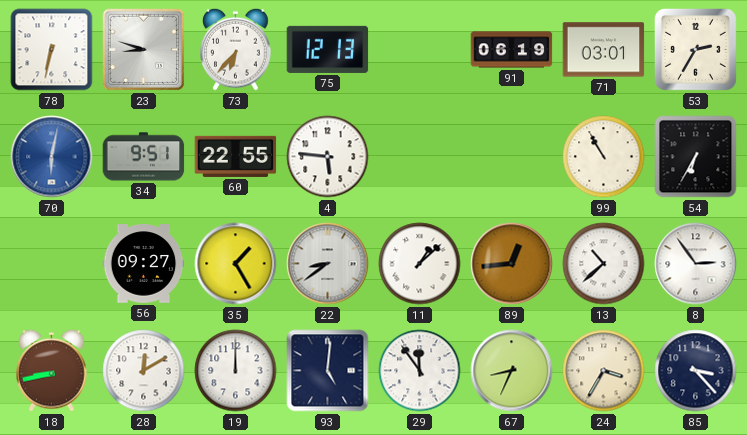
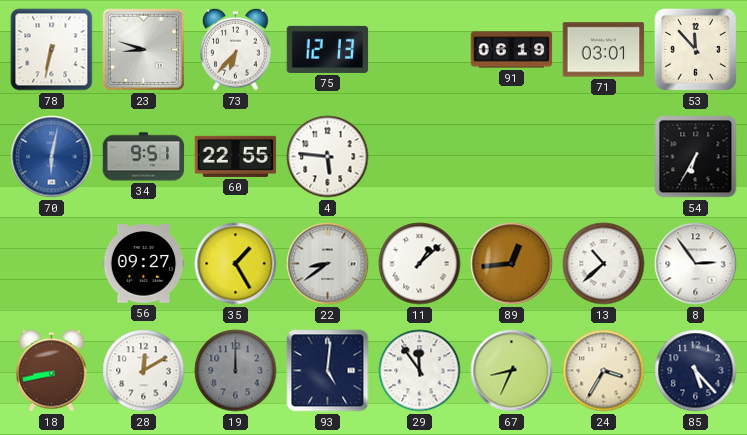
53: 2:35 -> 11:53
99: 10:55 -> none
19 dial: white -> grey
85: 3:23 -> 5:23
